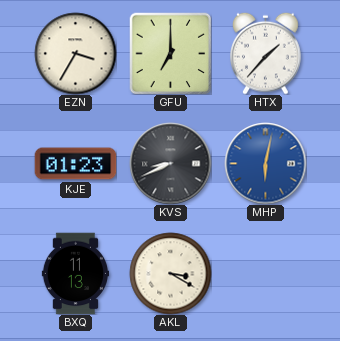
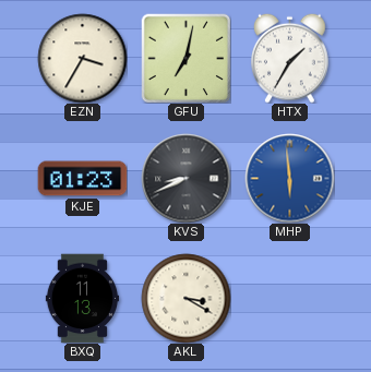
GFU: 7:00 -> 7:02
HTX: 1:37 -> 1:35
MHP: 6:02 -> 5:59
